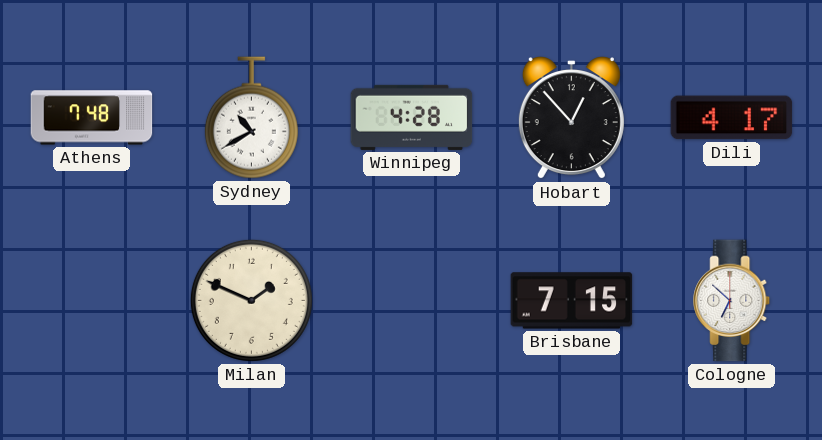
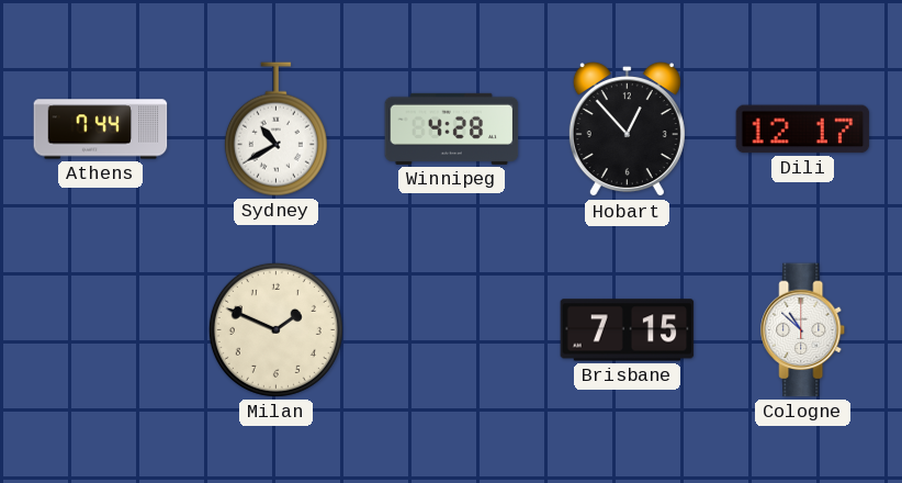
Athens: 7:48 -> 7:44
Dili: 4:17 -> 12:17
Cologne: 6:52 -> 10:52
